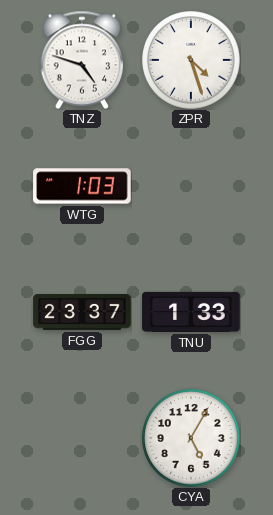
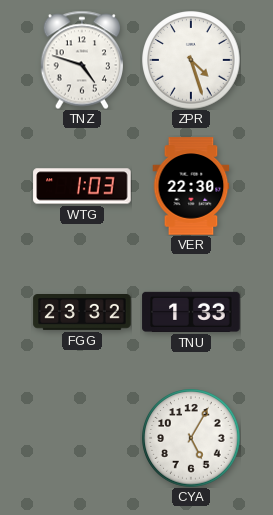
VER: none -> 22:30
FGG: 23:37 -> 23:32
